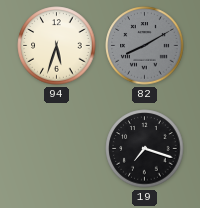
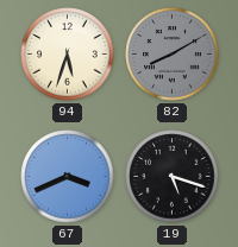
67: none -> 3:41
19: 7:18 -> 5:18
